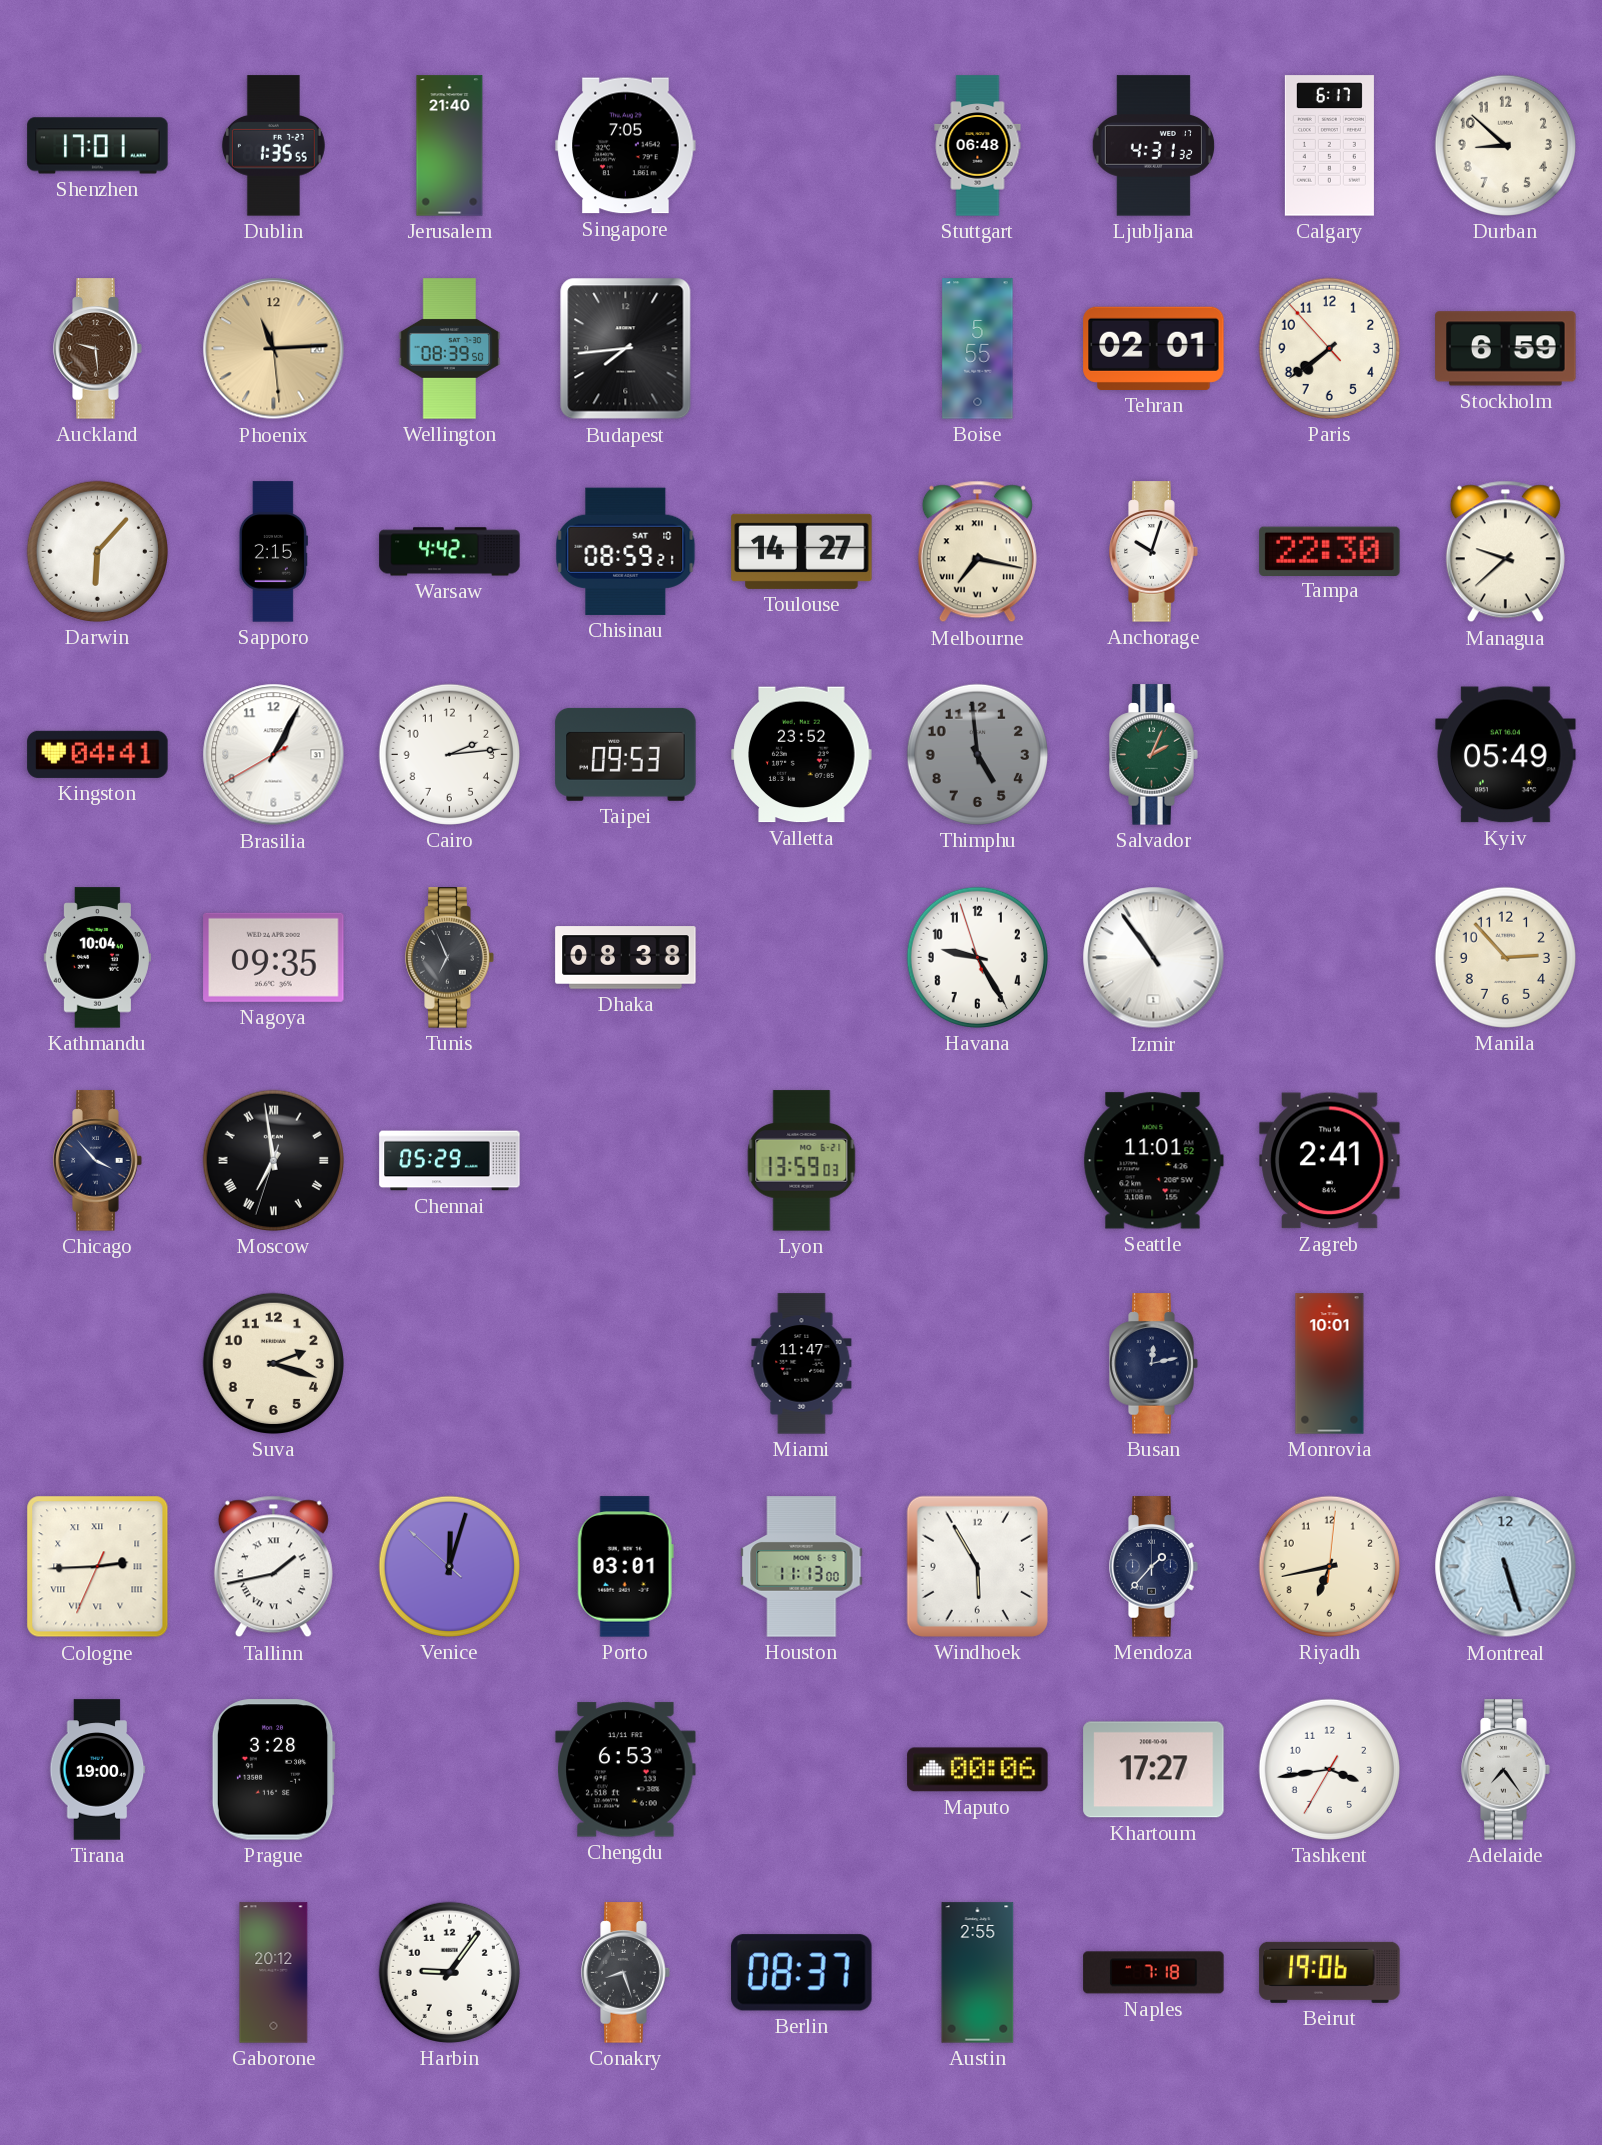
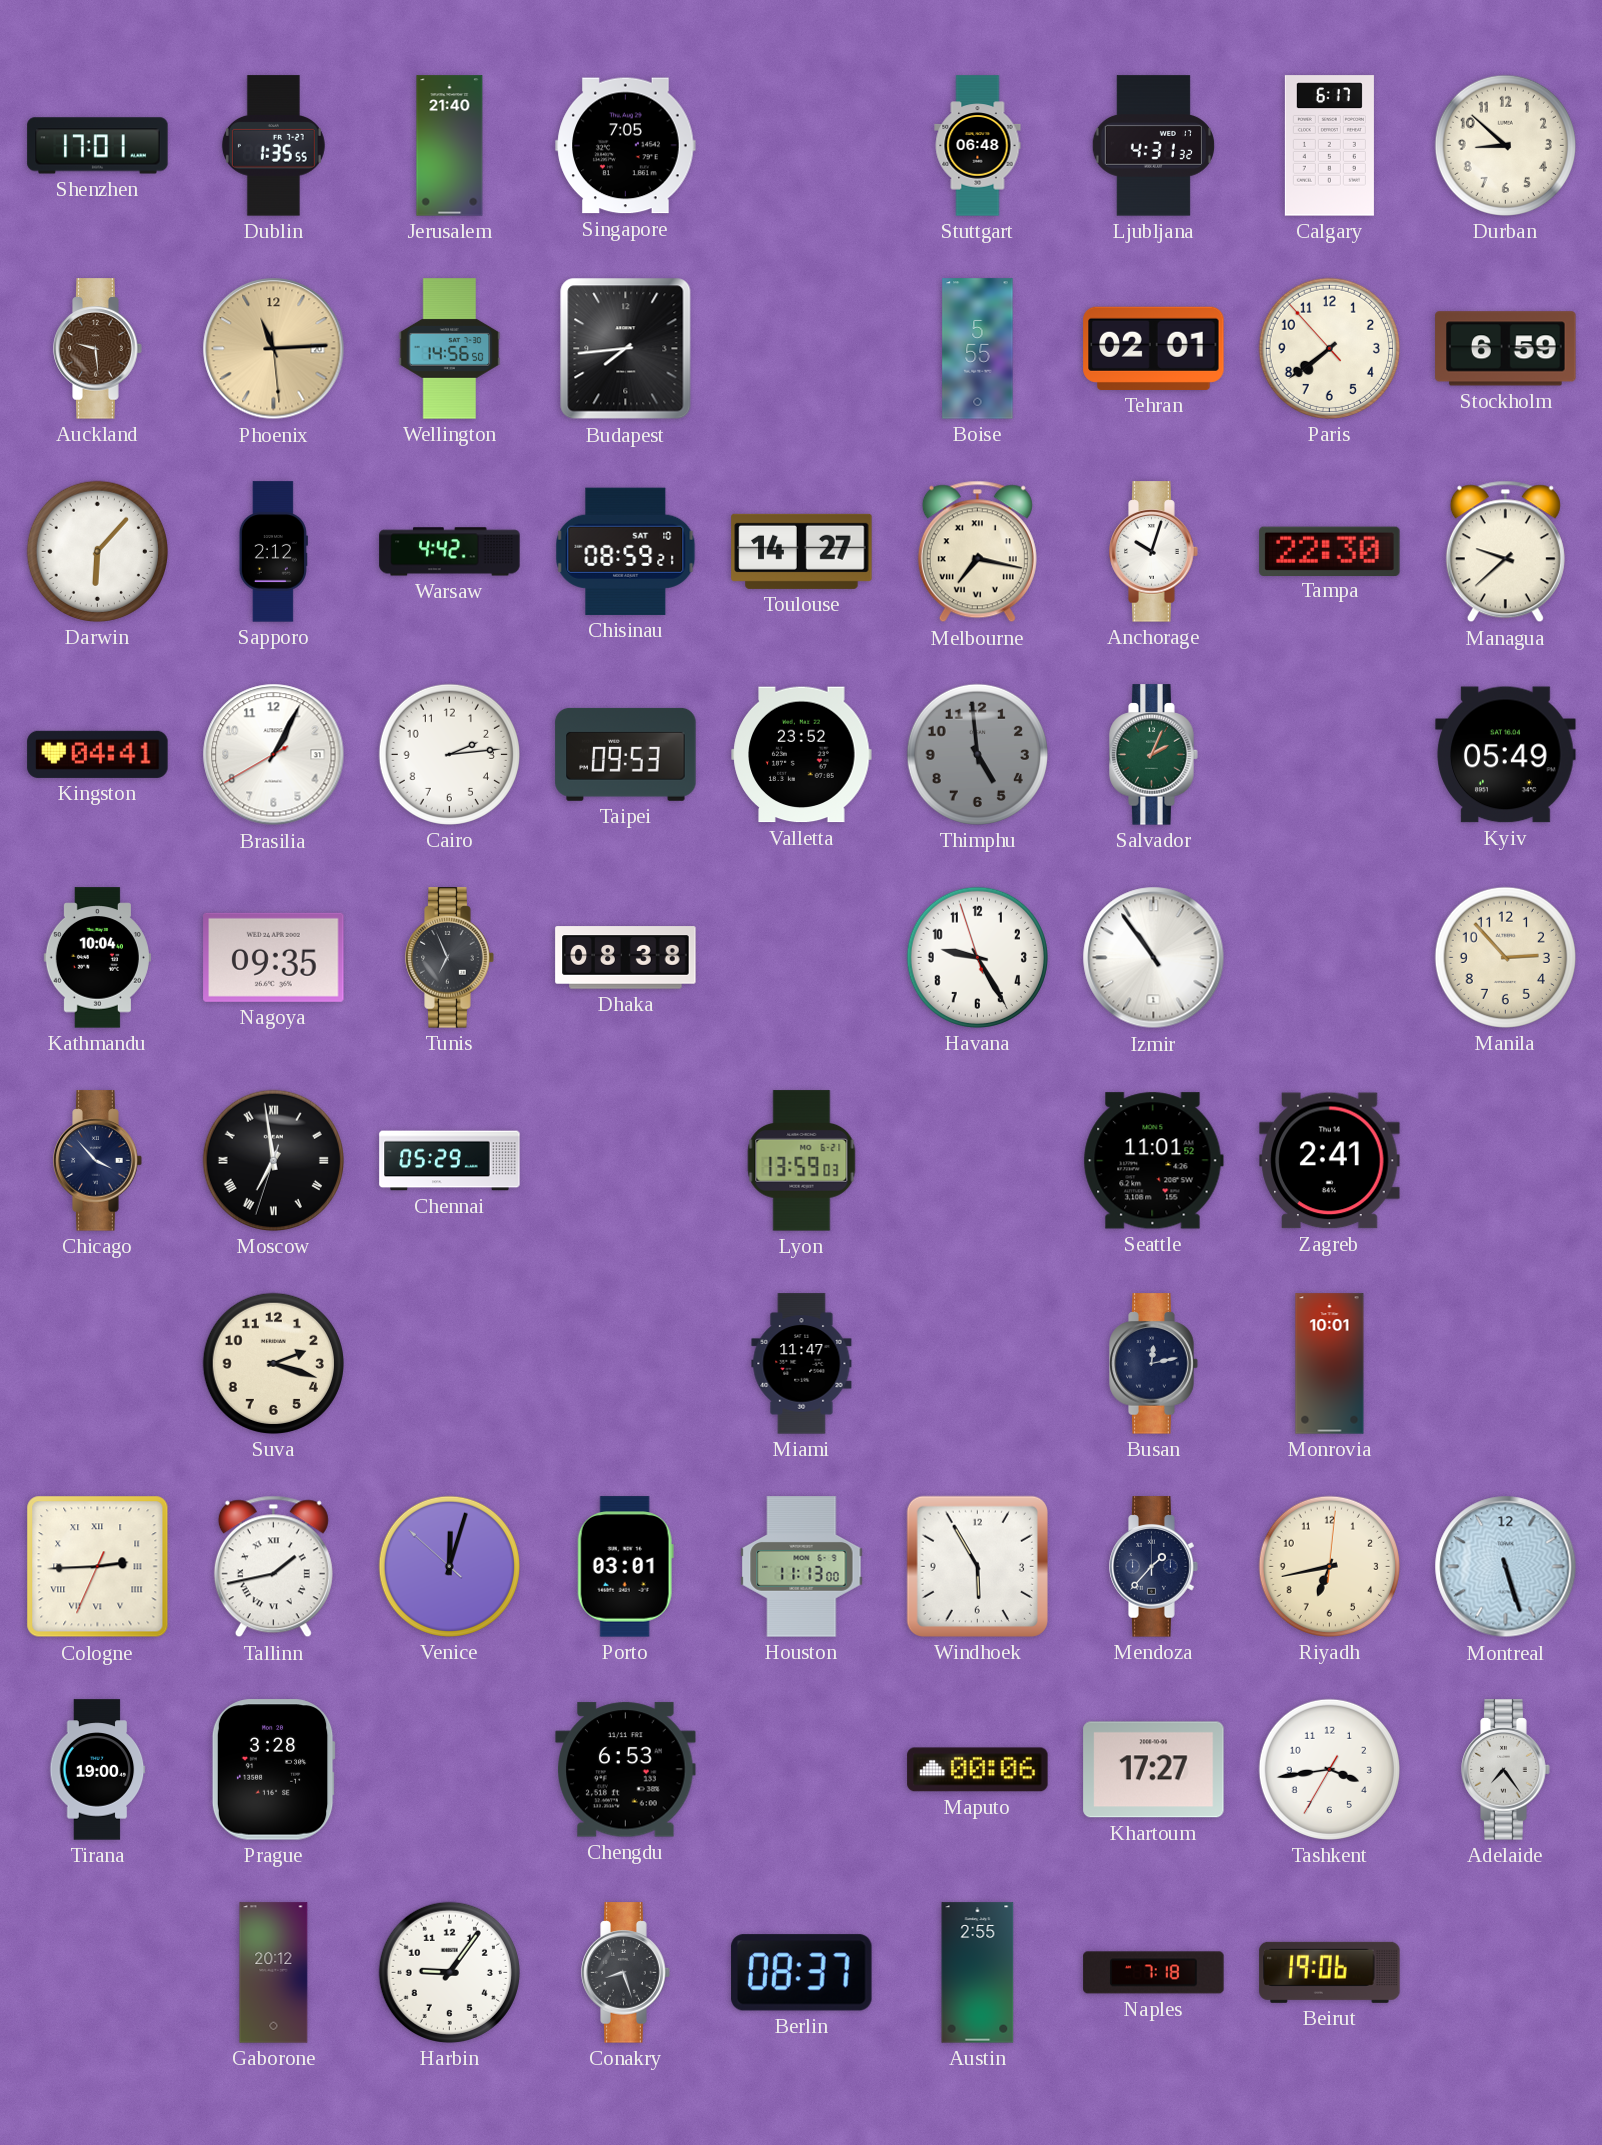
Wellington: 08:39 -> 14:56
Sapporo: 2:15 -> 2:12
